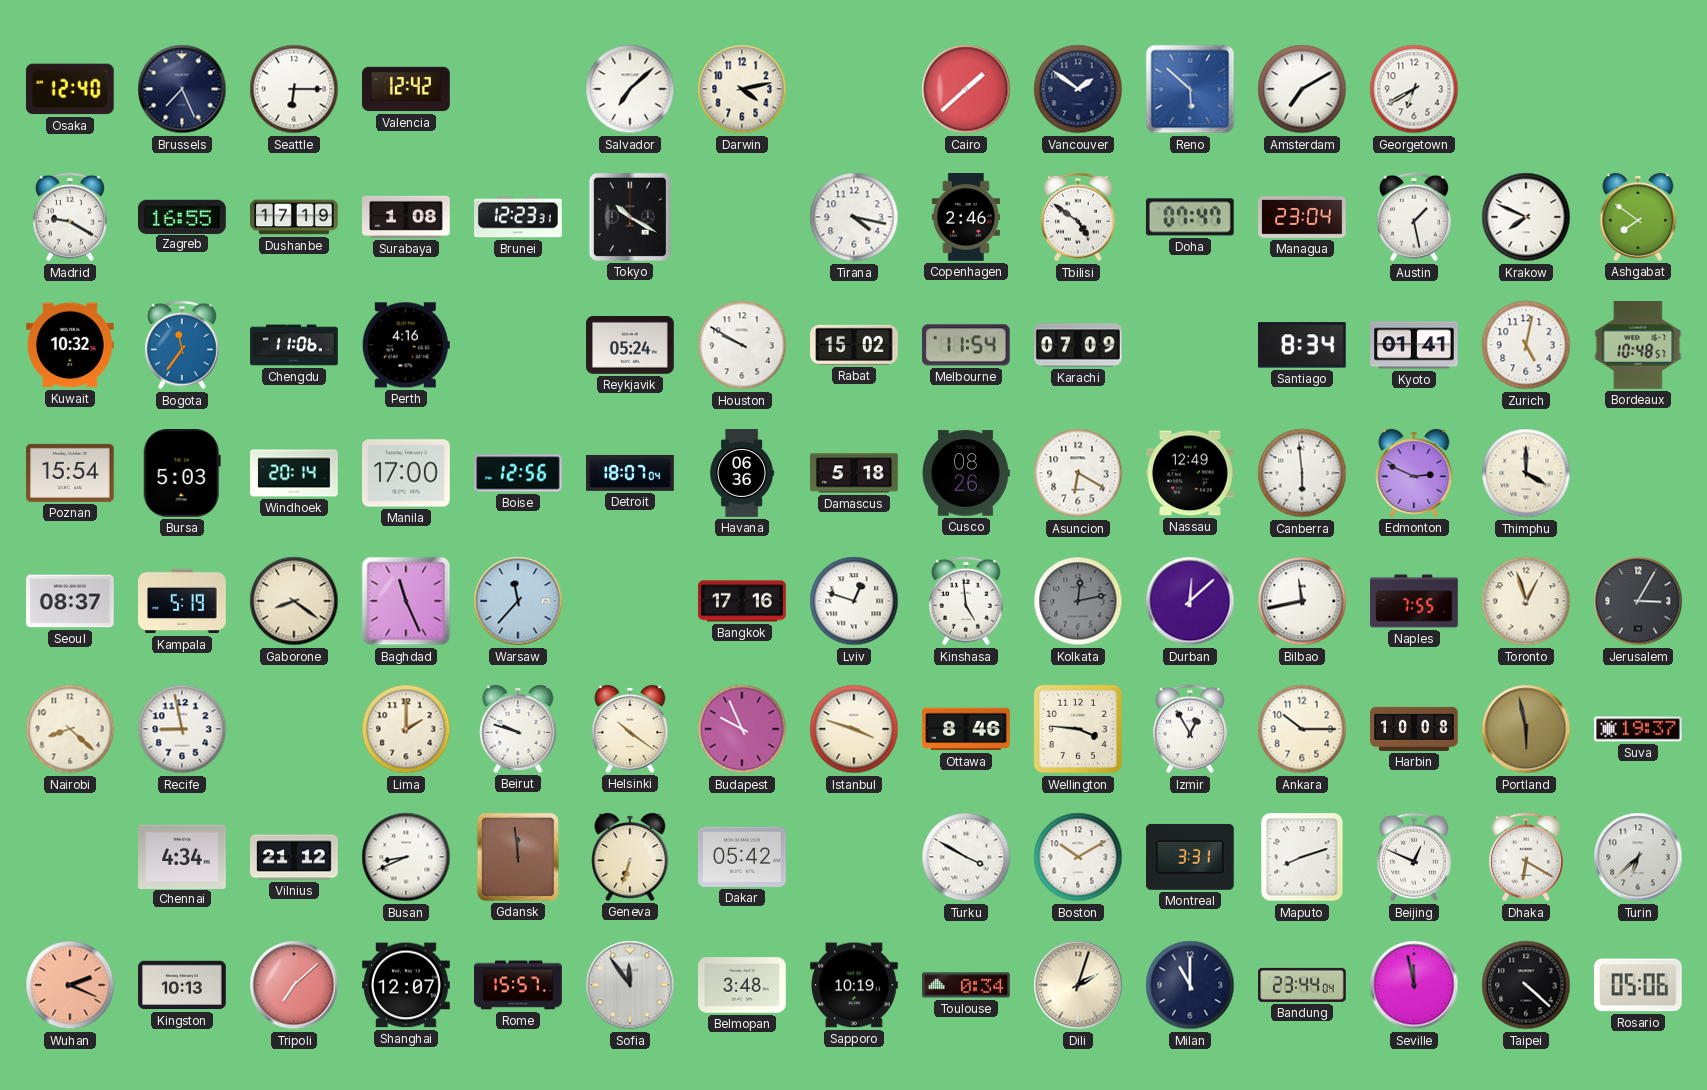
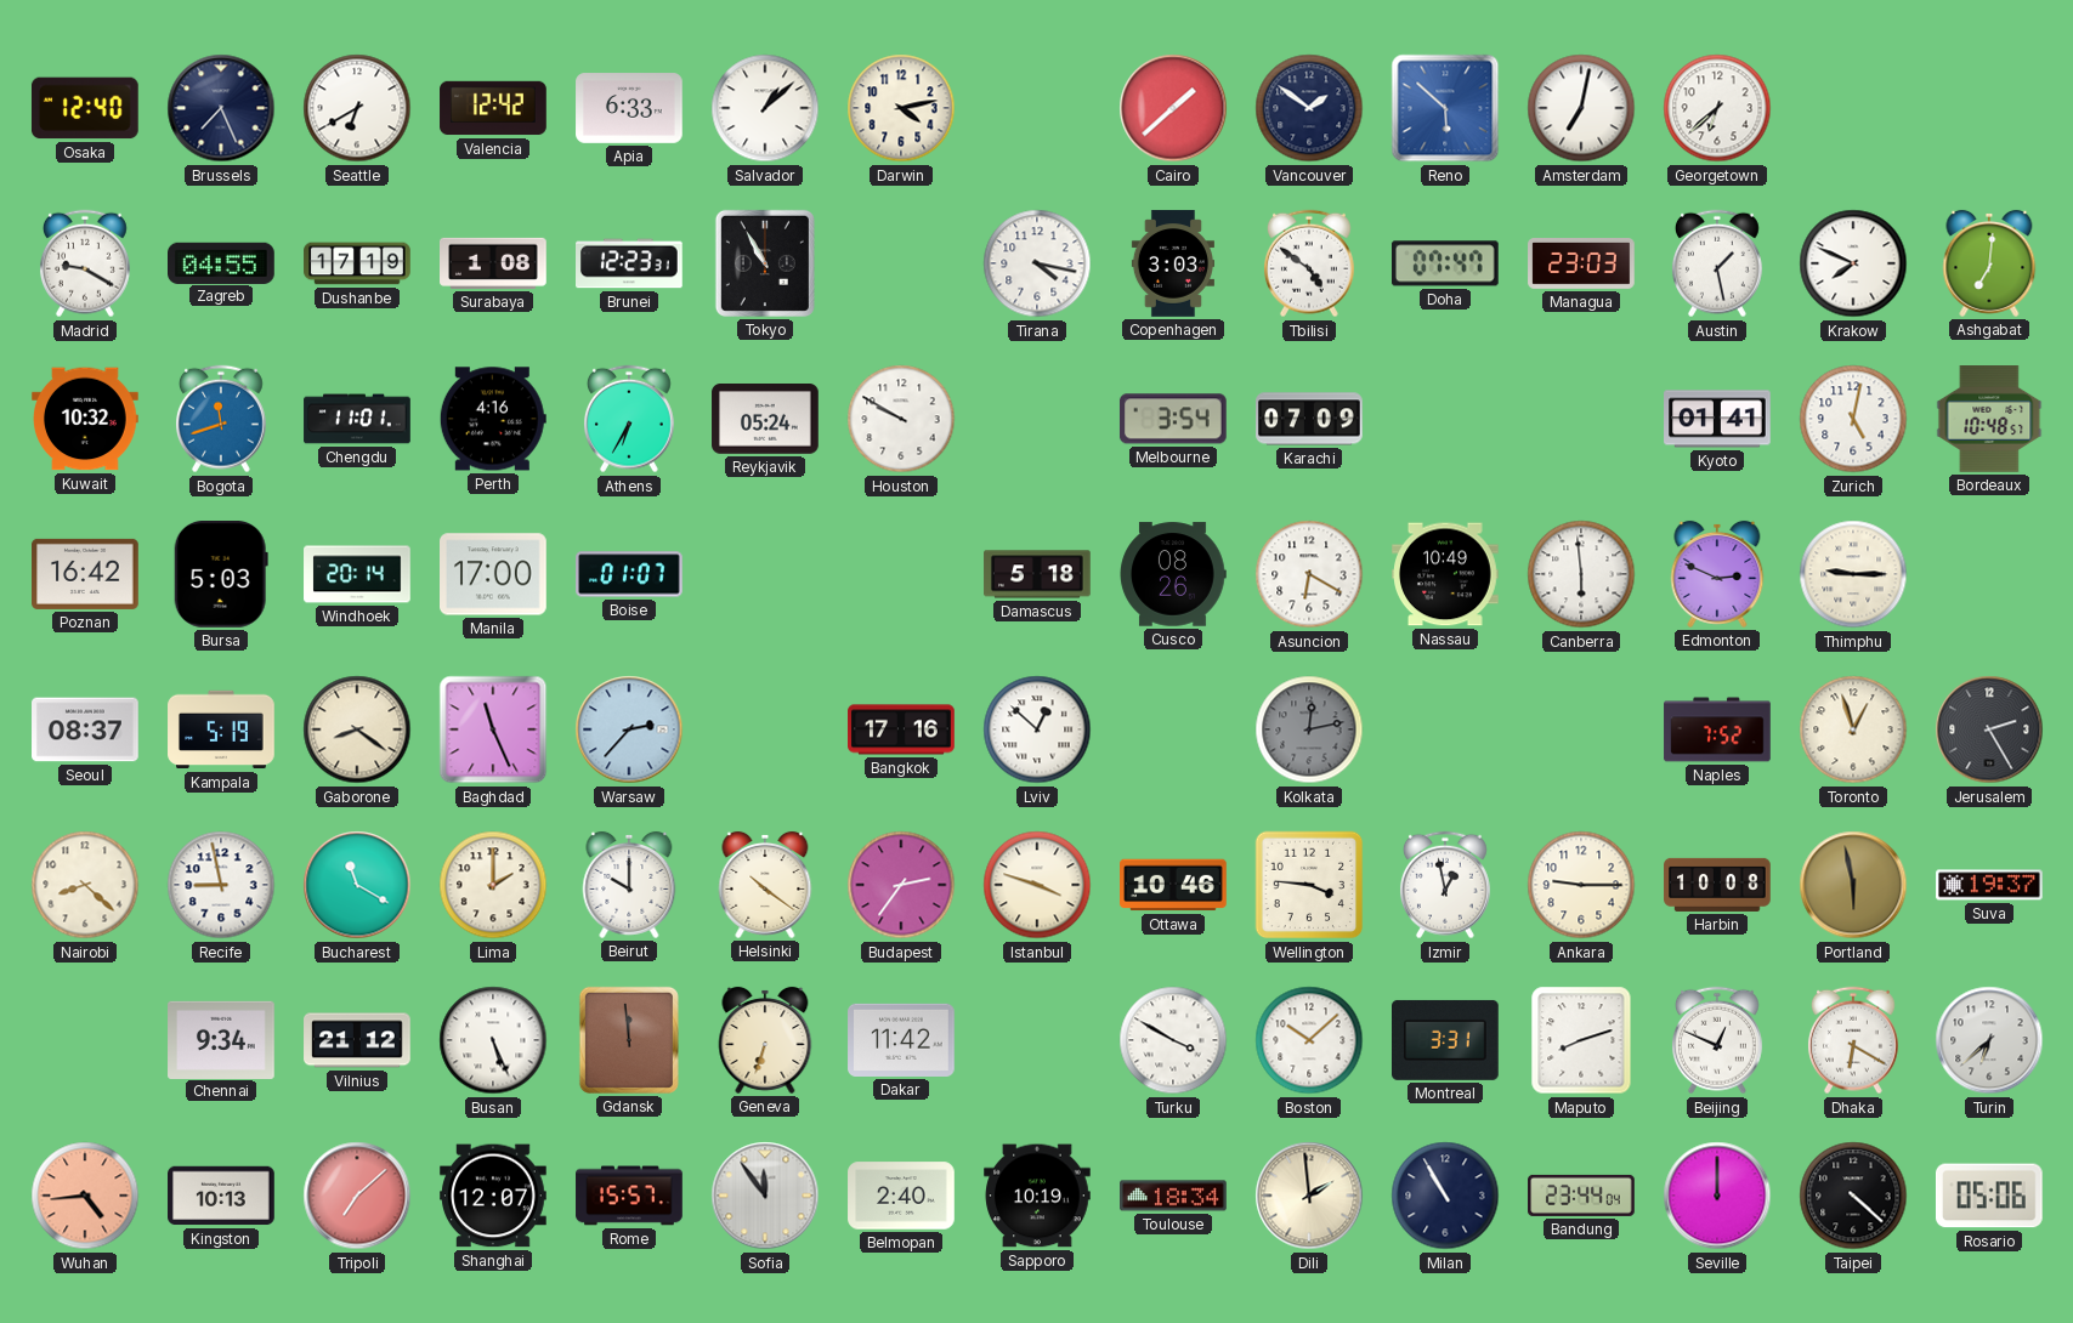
Seattle: 6:15 -> 6:40
Apia: none -> 6:33
Salvador: 7:08 -> 1:08
Amsterdam: 7:10 -> 7:02
Georgetown: 6:40 -> 6:38
Zagreb: 16:55 -> 04:55
Tokyo: 10:20 -> 10:55
Copenhagen: 2:46 -> 3:03
Managua: 23:04 -> 23:03
Ashgabat: 7:51 -> 7:01
Bogota: 11:36 -> 11:42
Chengdu: 11:06 -> 11:01
Athens: none -> 6:35
Rabat: 15:02 -> none
Melbourne: 11:54 -> 3:54
Santiago: 8:34 -> none
Poznan: 15:54 -> 16:42
Boise: 12:56 -> 01:07
Detroit: 18:07 -> none
Havana: 06:36 -> none
Nassau: 12:49 -> 10:49
Thimphu: 4:00 -> 9:15
Warsaw: 11:37 -> 2:37
Lviv: 12:48 -> 12:52
Kinshasa: 4:59 -> none
Durban: 12:08 -> none
Bilbao: 11:43 -> none
Naples: 7:55 -> 7:52
Jerusalem: 3:05 -> 2:25
Bucharest: none -> 11:20
Beirut: 9:48 -> 10:00
Budapest: 9:56 -> 2:36
Ottawa: 8:46 -> 10:46
Izmir: 12:55 -> 12:58
Ankara: 10:15 -> 9:15
Chennai: 4:34 -> 9:34
Busan: 8:41 -> 5:26
Dakar: 05:42 -> 11:42
Boston: 10:10 -> 10:08
Wuhan: 2:19 -> 4:44
Belmopan: 3:48 -> 2:40
Toulouse: 0:34 -> 18:34
Dili: 2:03 -> 1:59
Milan: 11:00 -> 10:55
Seville: 11:58 -> 12:00
